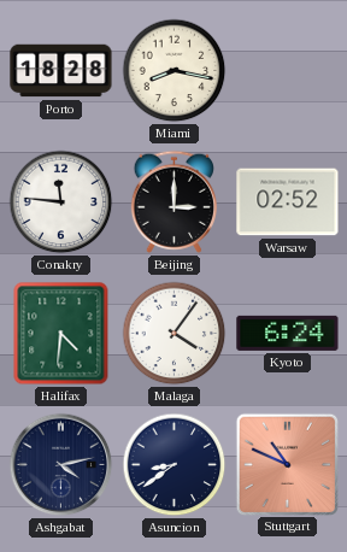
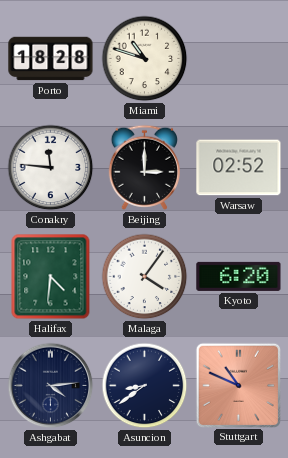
Miami: 8:17 -> 10:48
Kyoto: 6:24 -> 6:20
Ashgabat: 4:13 -> 4:14
